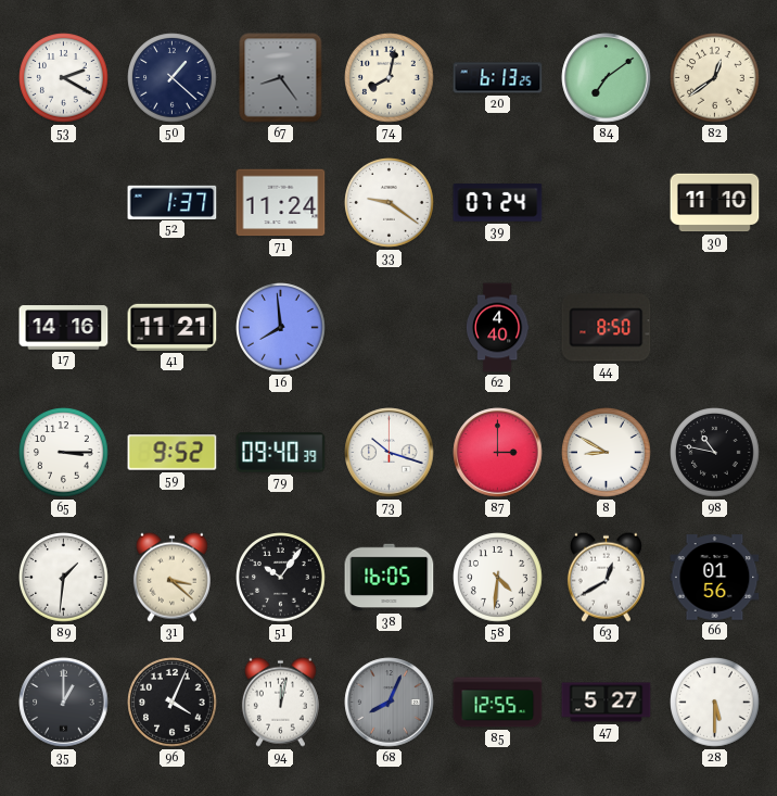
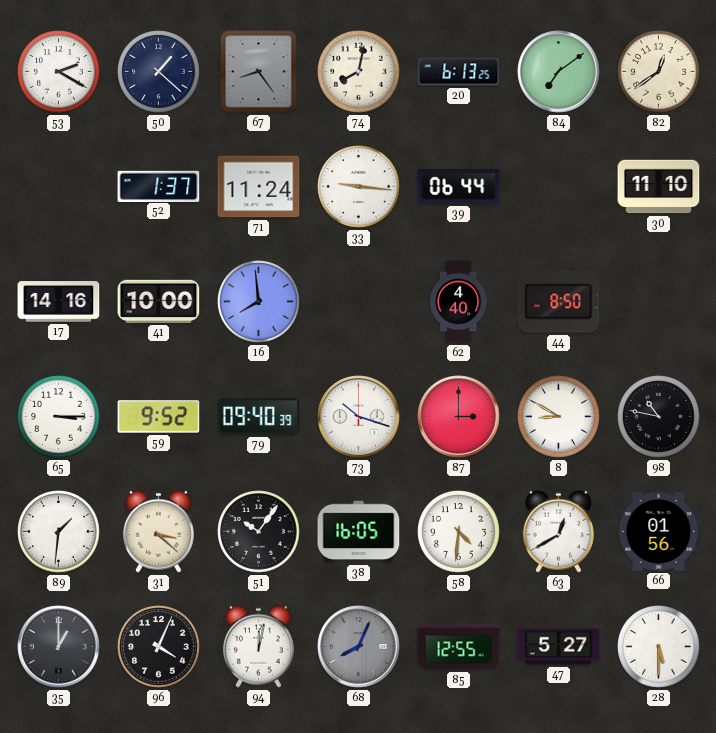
33: 9:21 -> 9:16
39: 07:24 -> 06:44
41: 11:21 -> 10:00
